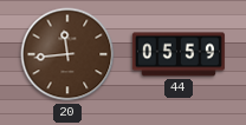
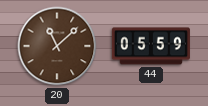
20: 11:44 -> 11:08
